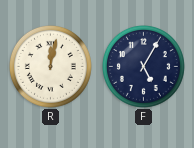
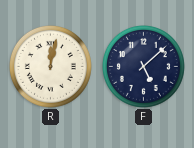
F: 5:05 -> 5:08
